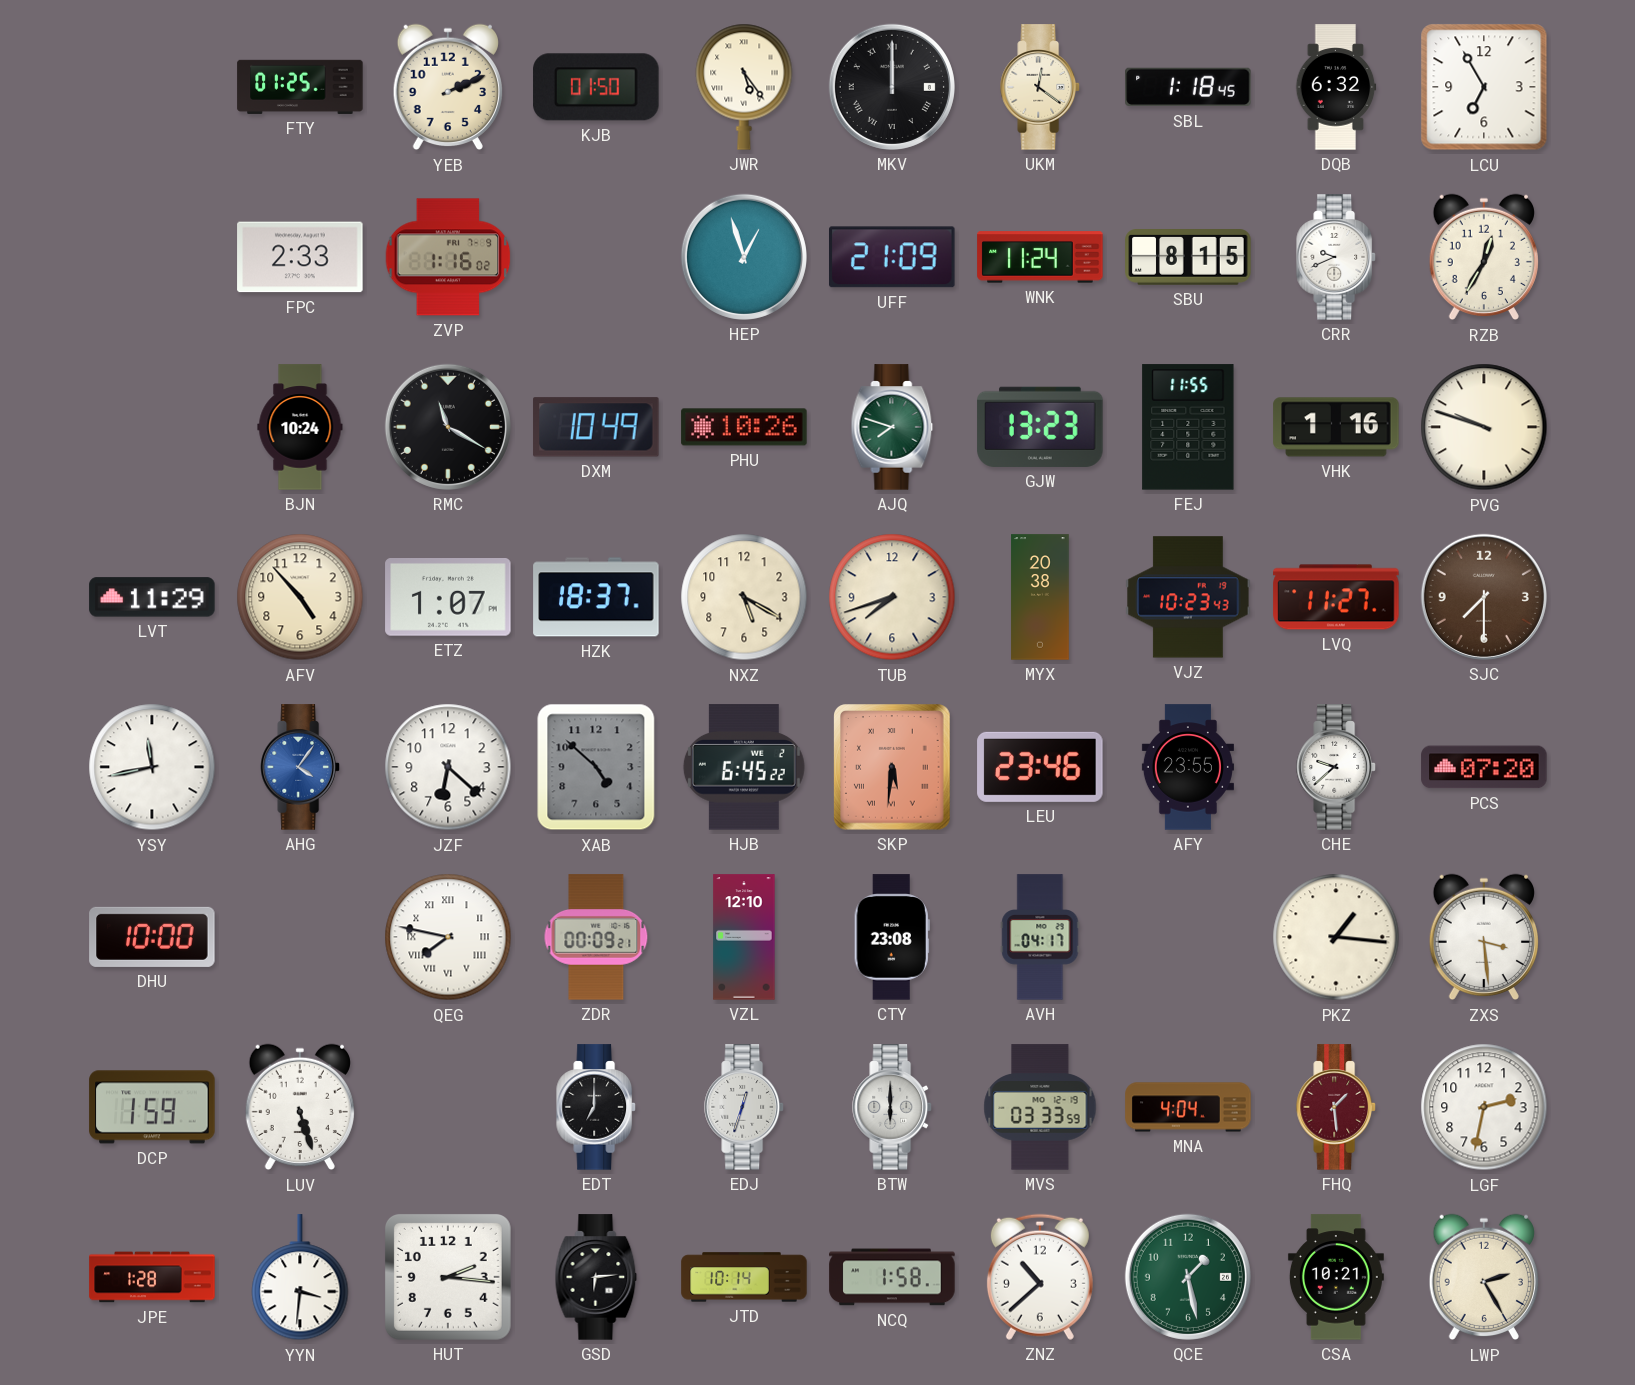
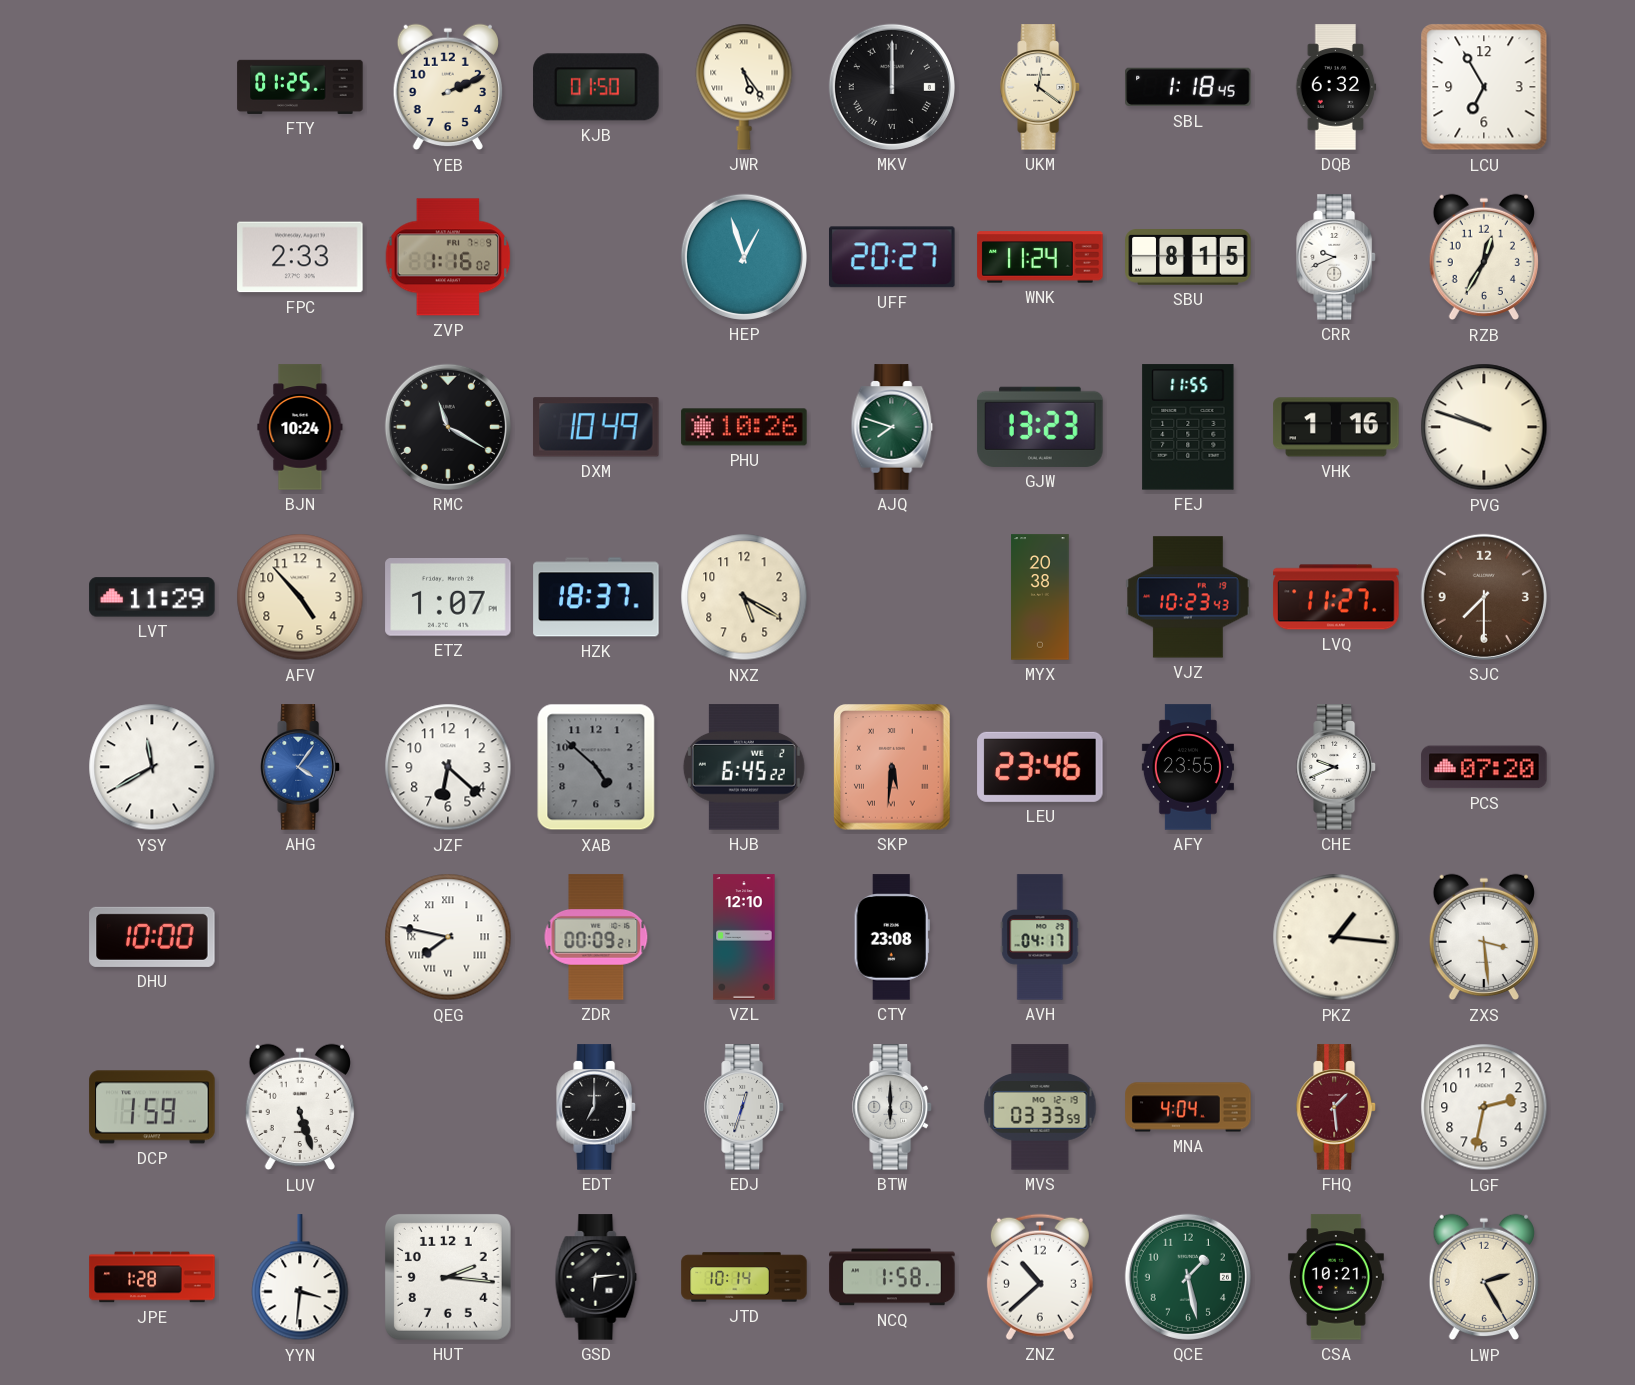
UFF: 21:09 -> 20:27
TUB: 7:42 -> none
YSY: 11:43 -> 11:40
CHE: 9:38 -> 9:41
